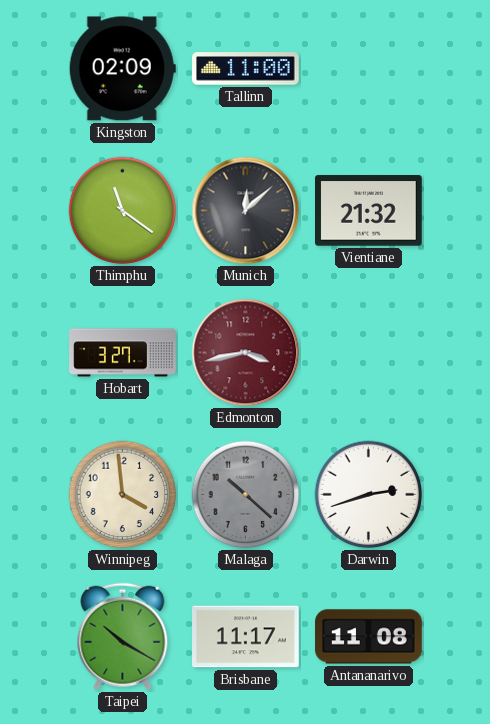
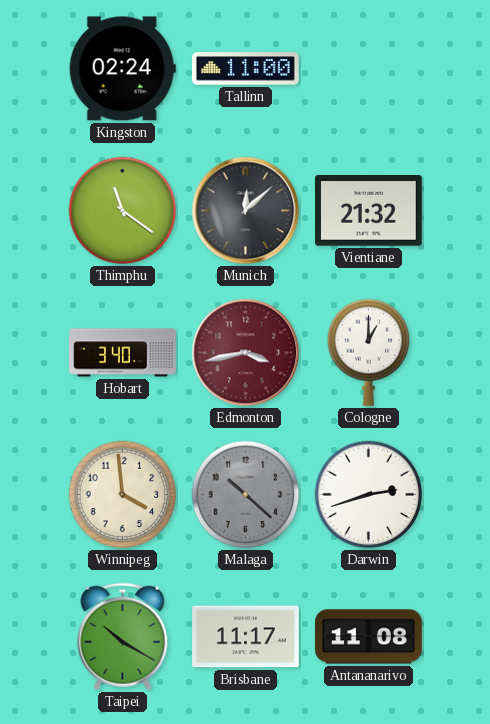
Kingston: 02:09 -> 02:24
Hobart: 3:27 -> 3:40
Cologne: none -> 1:00
